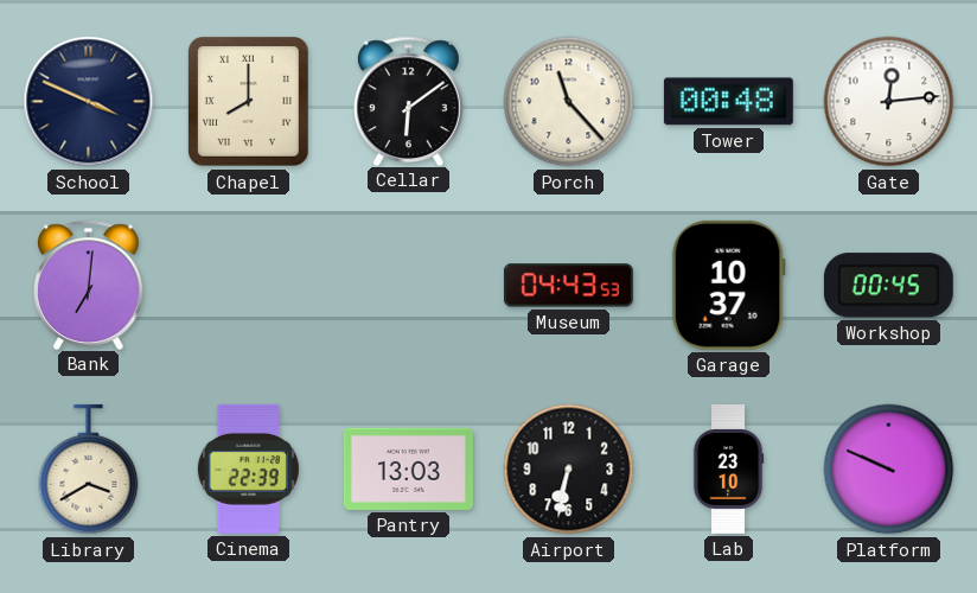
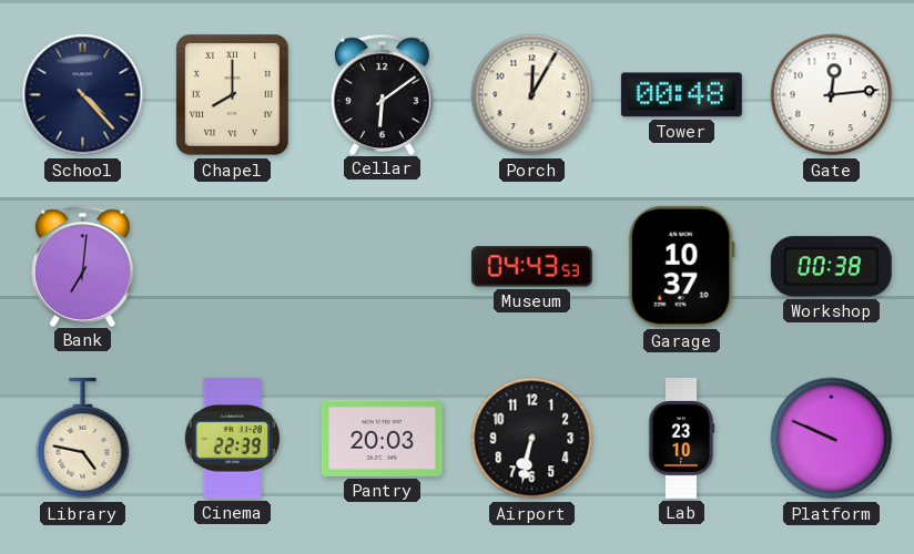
School: 3:49 -> 4:23
Porch: 11:23 -> 12:05
Workshop: 00:45 -> 00:38
Library: 3:40 -> 4:47
Pantry: 13:03 -> 20:03
